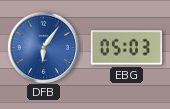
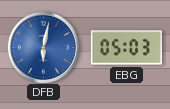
DFB: 6:06 -> 6:02
